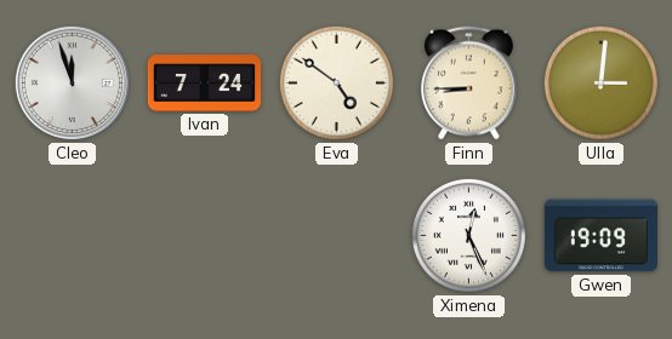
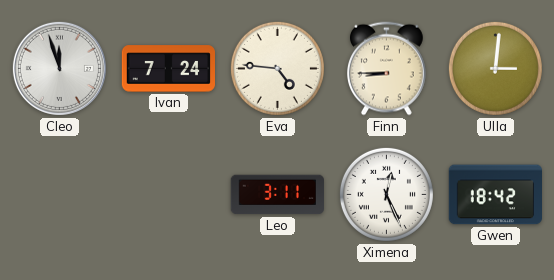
Eva: 4:51 -> 4:46
Leo: none -> 3:11
Gwen: 19:09 -> 18:42
